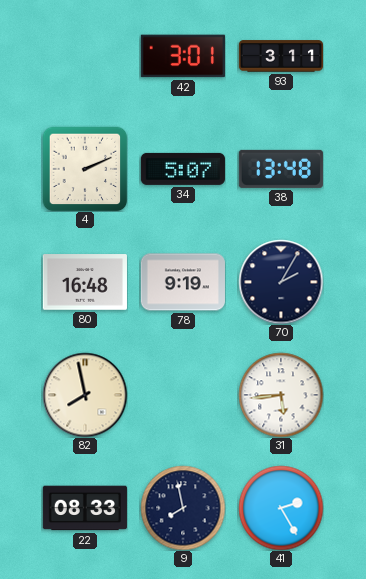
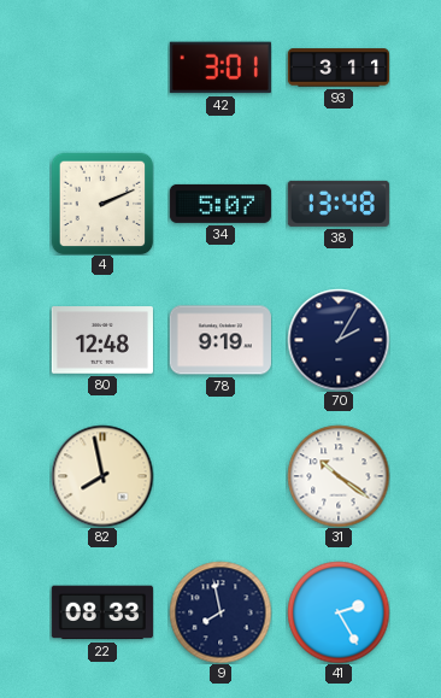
80: 16:48 -> 12:48
31: 5:44 -> 10:21
